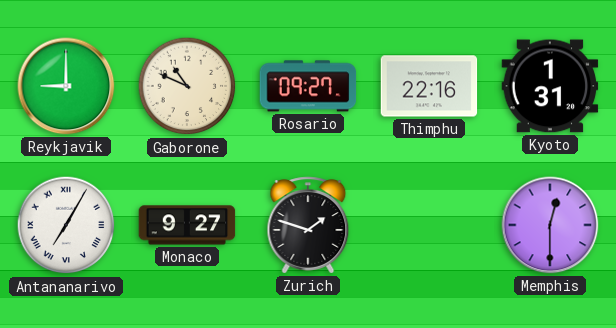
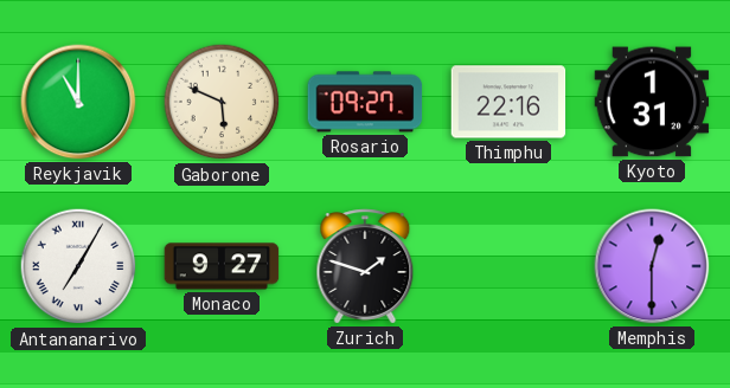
Reykjavik: 9:00 -> 11:00
Gaborone: 10:49 -> 5:49
